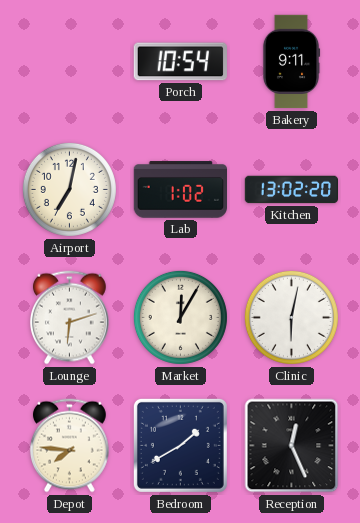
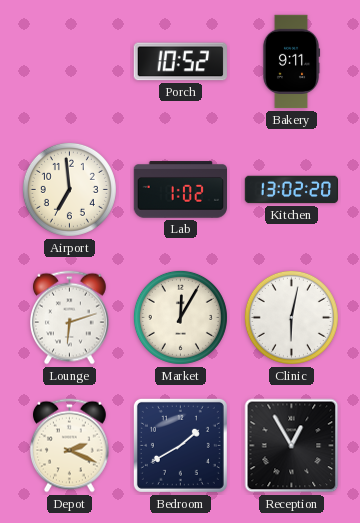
Porch: 10:54 -> 10:52
Airport: 7:02 -> 6:59
Depot: 7:46 -> 2:19
Reception: 12:26 -> 12:55
